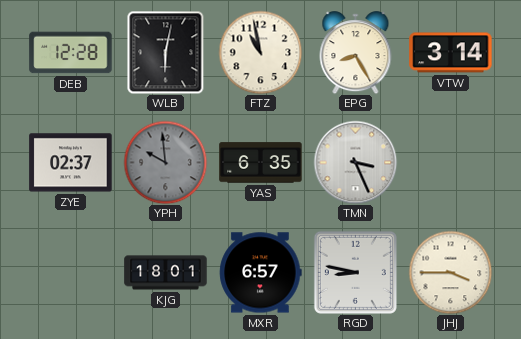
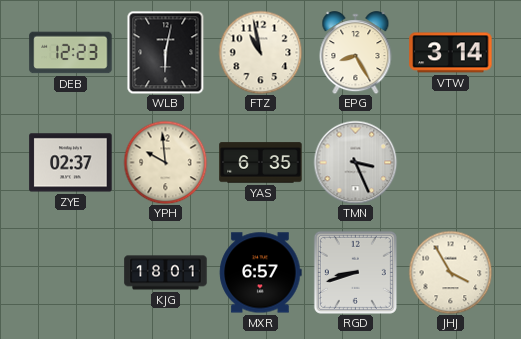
DEB: 12:28 -> 12:23
YPH dial: grey -> cream
RGD: 8:47 -> 8:42
JHJ: 3:45 -> 3:55
